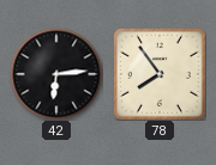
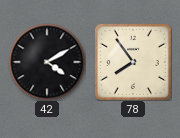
42: 6:14 -> 4:10
